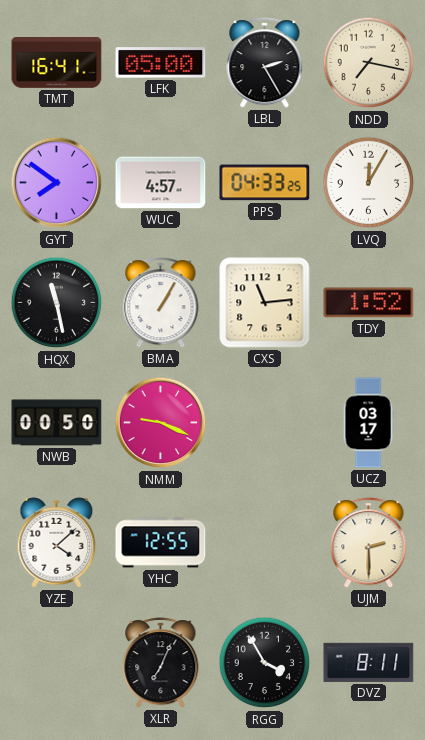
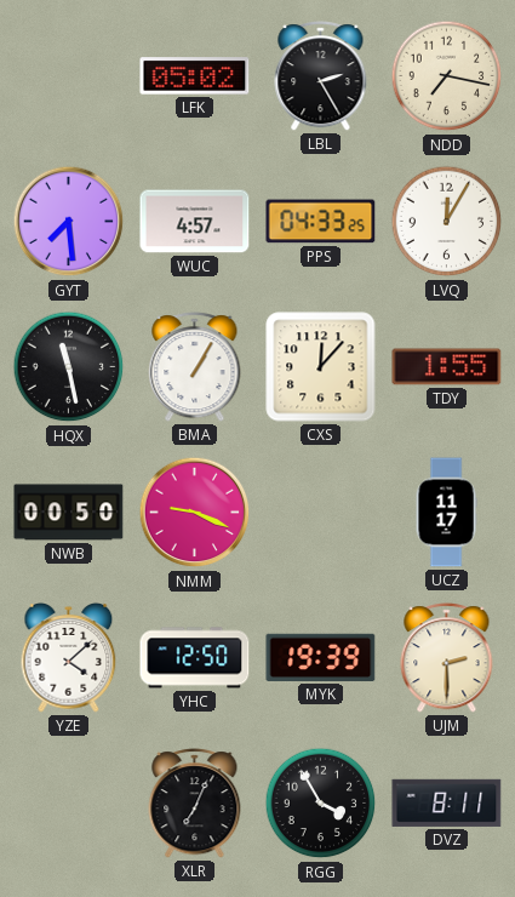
TMT: 16:41 -> none
LFK: 05:00 -> 05:02
GYT: 7:51 -> 7:29
CXS: 11:14 -> 12:07
TDY: 1:52 -> 1:55
UCZ: 03:17 -> 11:17
YHC: 12:55 -> 12:50
MYK: none -> 19:39
